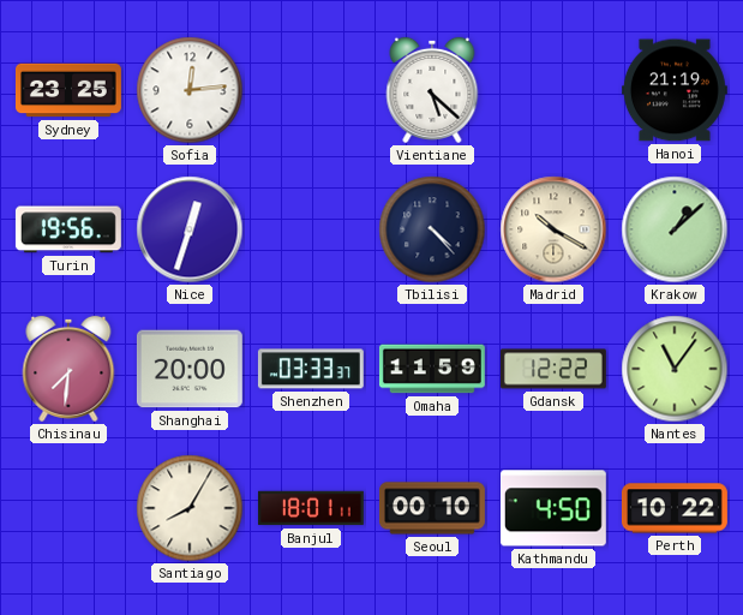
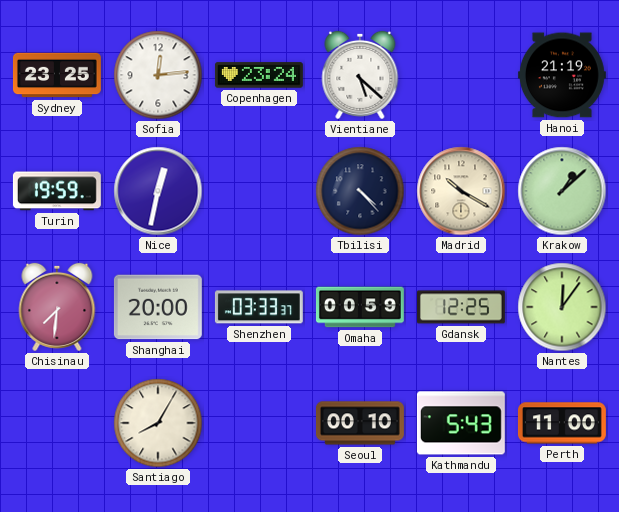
Copenhagen: none -> 23:24
Turin: 19:56 -> 19:59
Nice: 12:33 -> 12:32
Omaha: 11:59 -> 00:59
Gdansk: 12:22 -> 12:25
Nantes: 11:06 -> 12:06
Banjul: 18:01 -> none
Kathmandu: 4:50 -> 5:43
Perth: 10:22 -> 11:00
